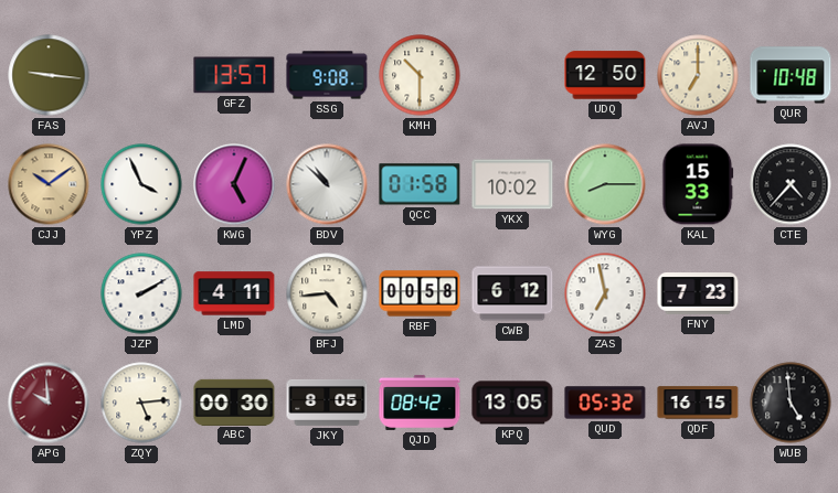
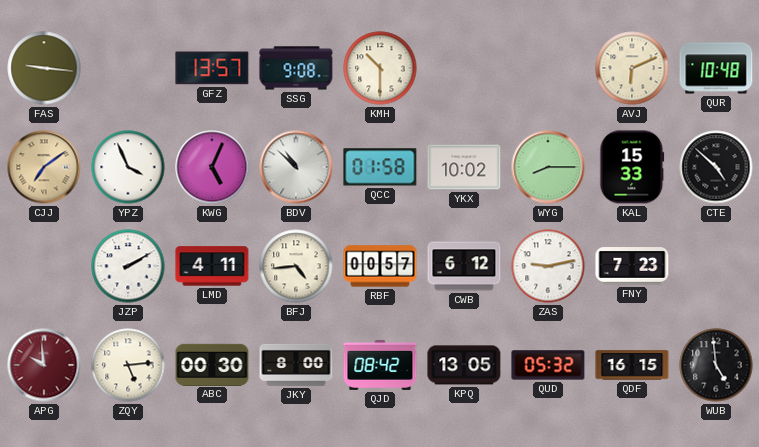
UDQ: 12:50 -> none
AVJ: 7:00 -> 6:11
CJJ: 10:09 -> 7:09
CTE: 4:37 -> 4:52
RBF: 00:58 -> 00:57
ZAS: 6:58 -> 9:13
JKY: 8:05 -> 8:00
